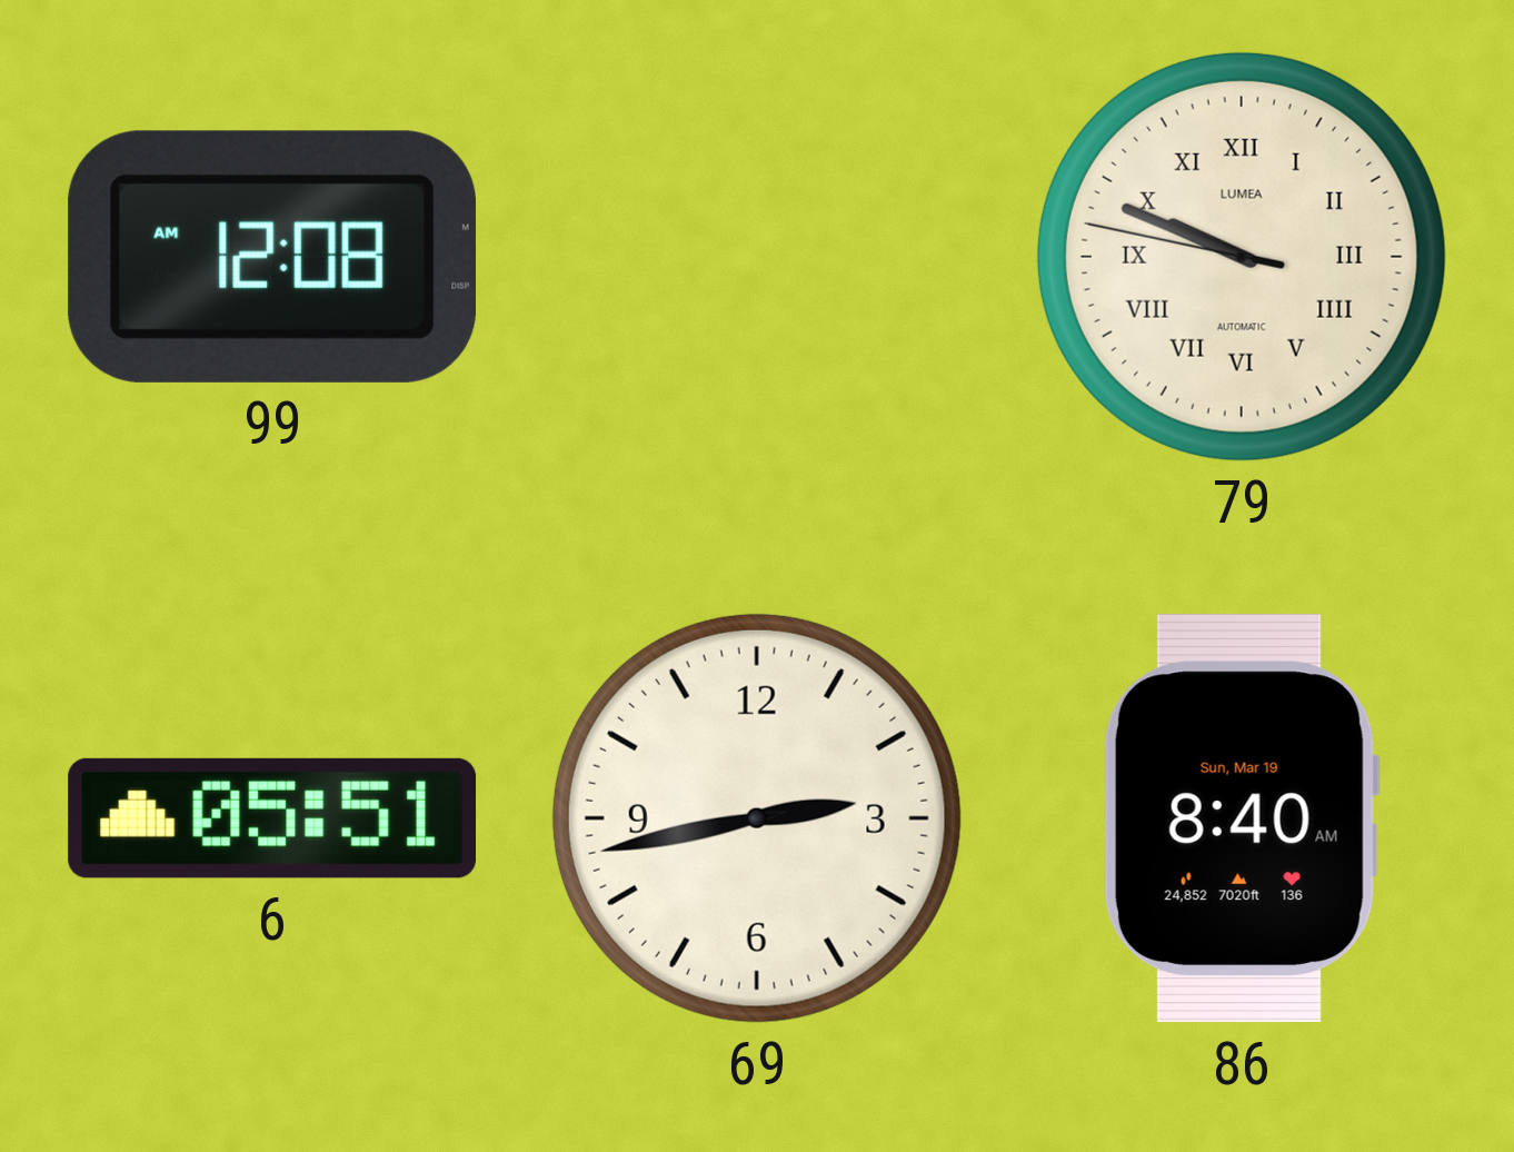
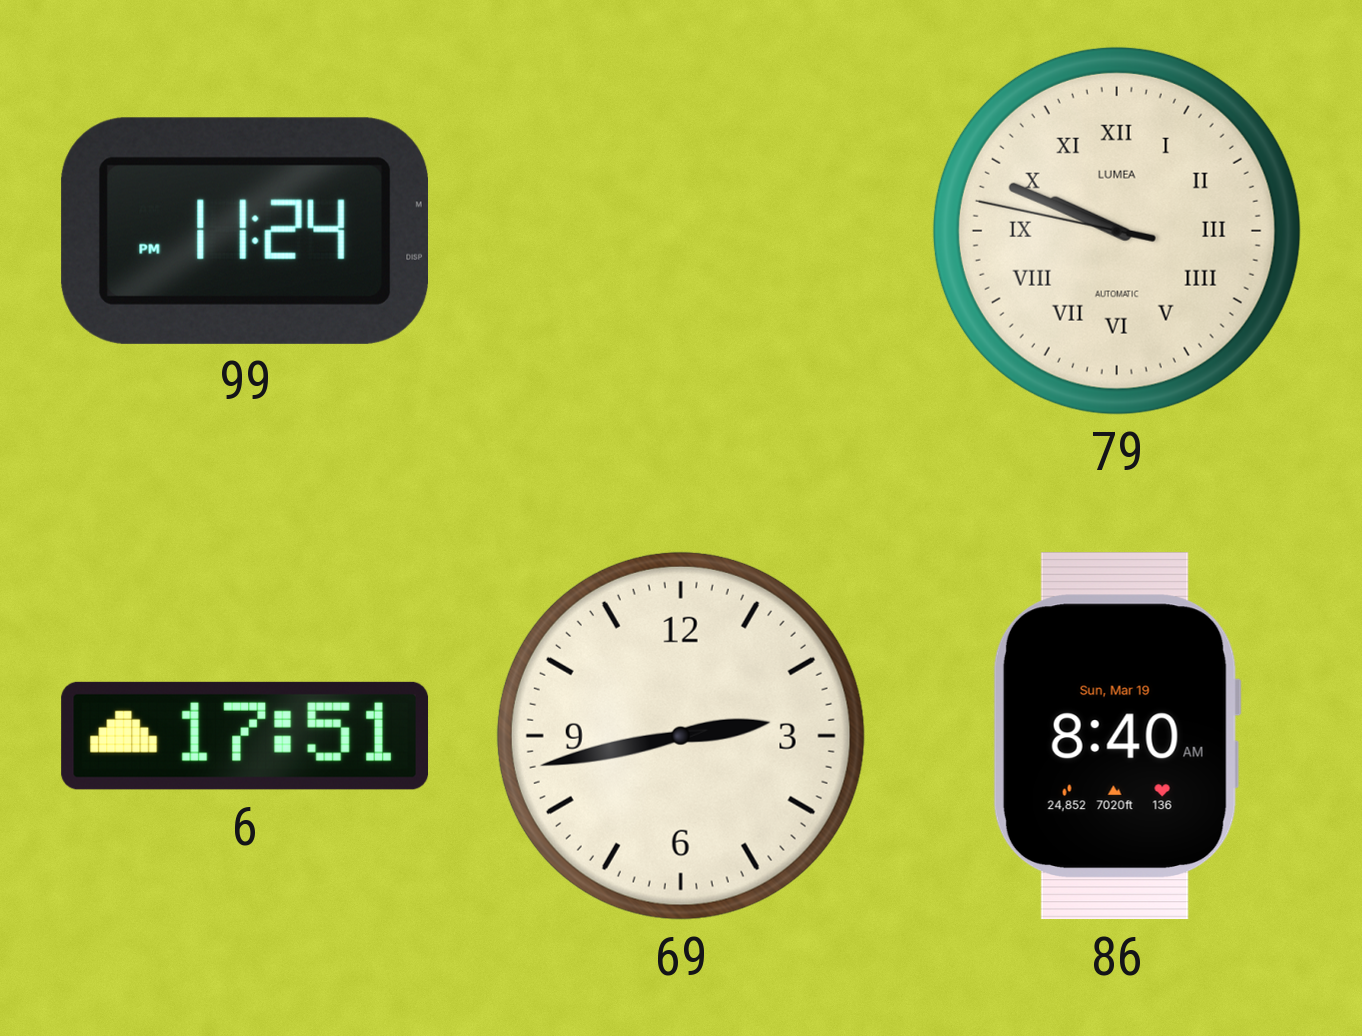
99: 12:08 -> 11:24
6: 05:51 -> 17:51
